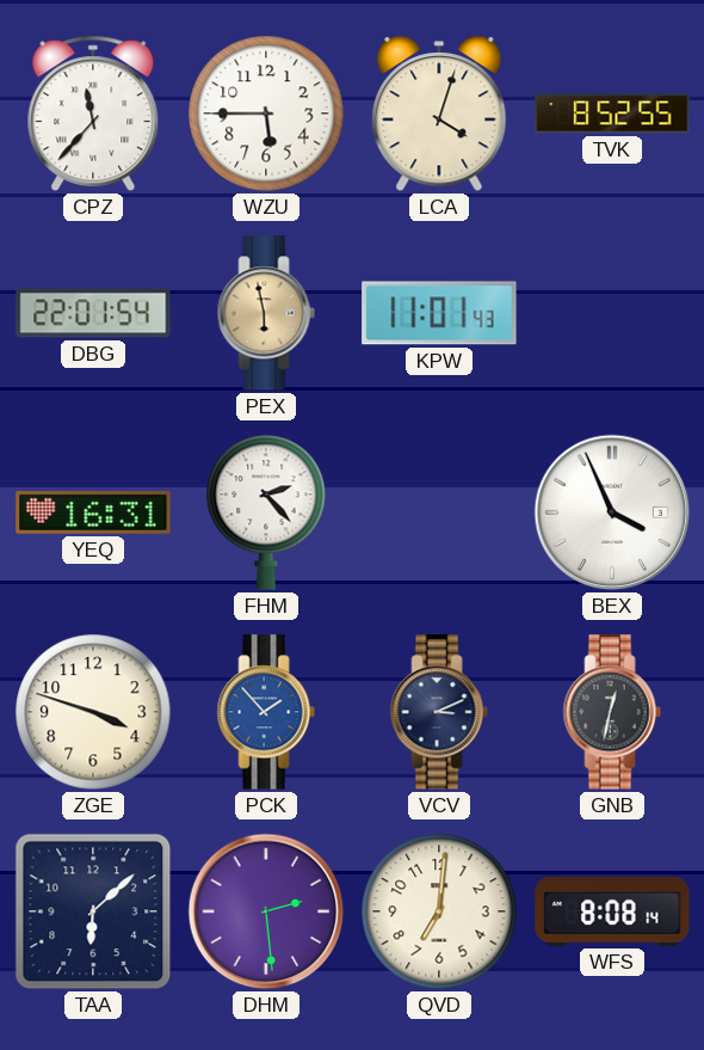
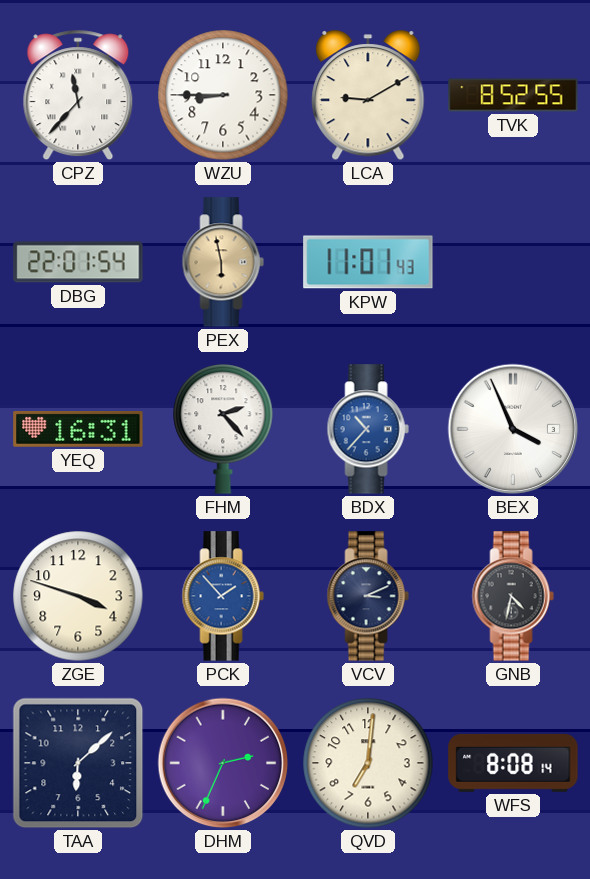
WZU: 5:45 -> 8:45
LCA: 4:03 -> 9:10
BDX: none -> 10:37
GNB: 12:32 -> 4:32
DHM: 2:29 -> 2:34
